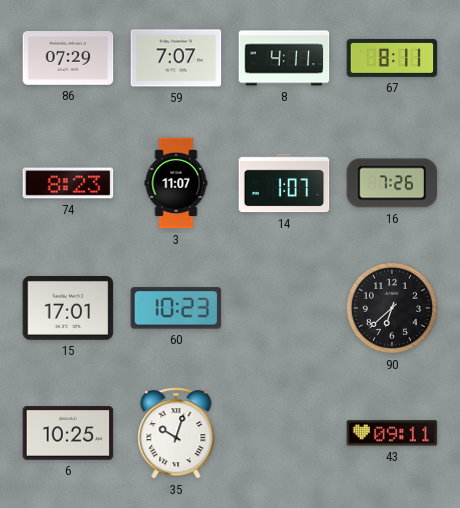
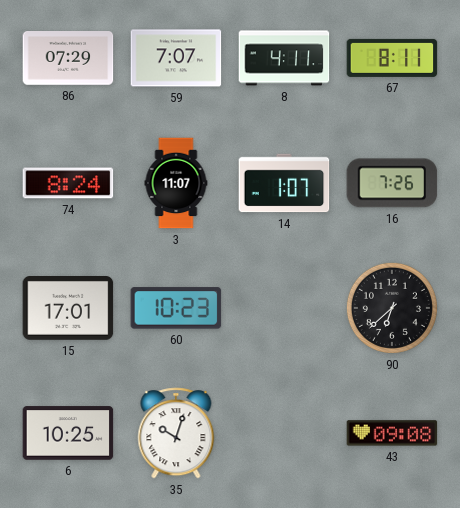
74: 8:23 -> 8:24
43: 09:11 -> 09:08
